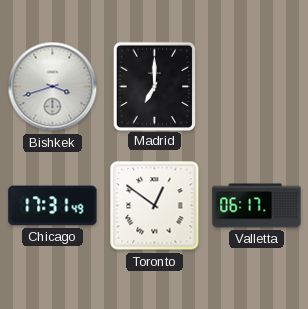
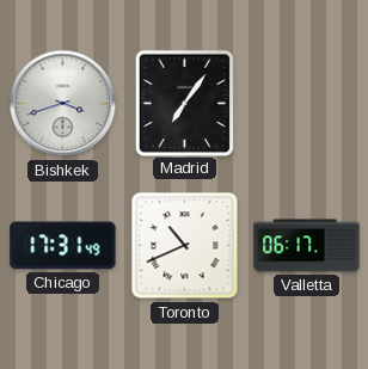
Madrid: 7:00 -> 7:06
Toronto: 12:51 -> 10:41
